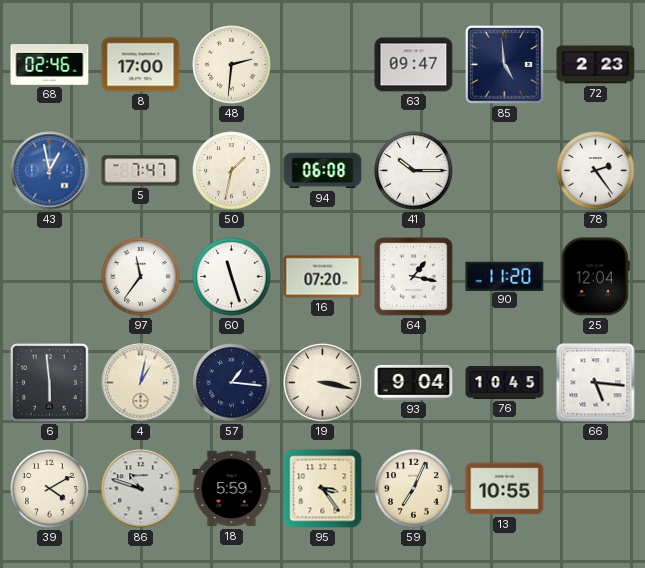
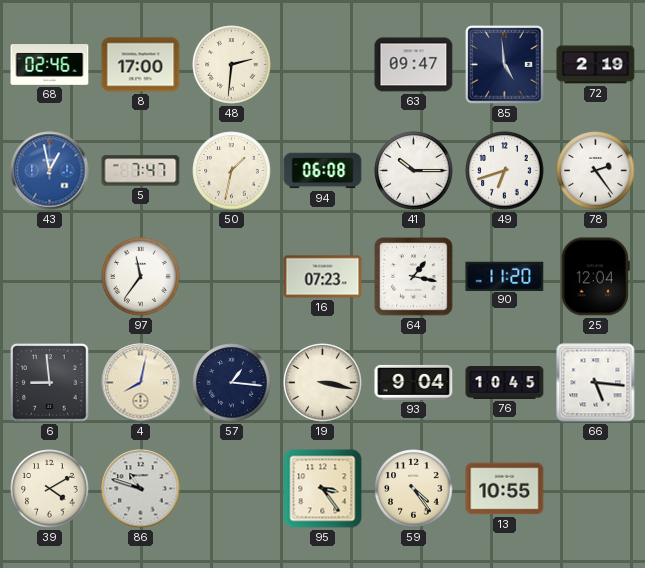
72: 2:23 -> 2:19
49: none -> 6:42
60: 11:27 -> none
16: 07:20 -> 07:23
6: 5:59 -> 8:59
4: 1:02 -> 8:02
18: 5:59 -> none
59: 7:04 -> 4:24
